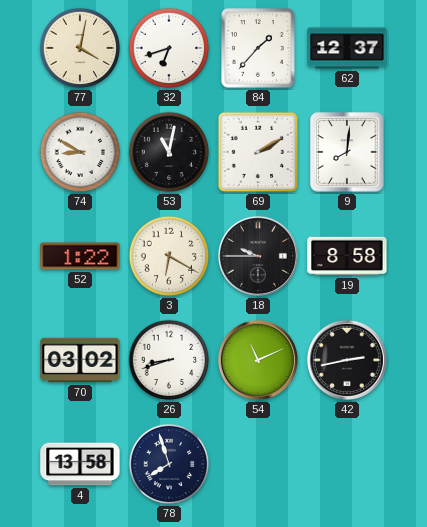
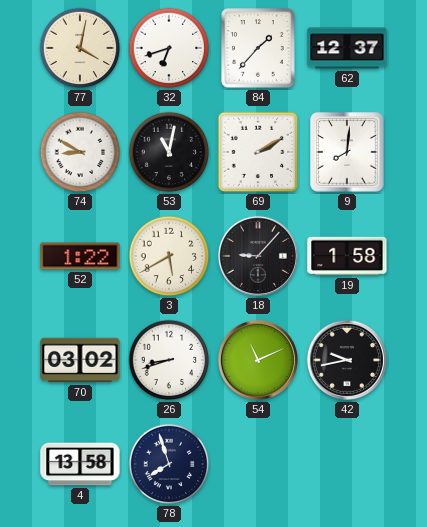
3: 6:20 -> 5:40
18: 9:45 -> 9:07
19: 8:58 -> 1:58
42: 2:43 -> 9:43
